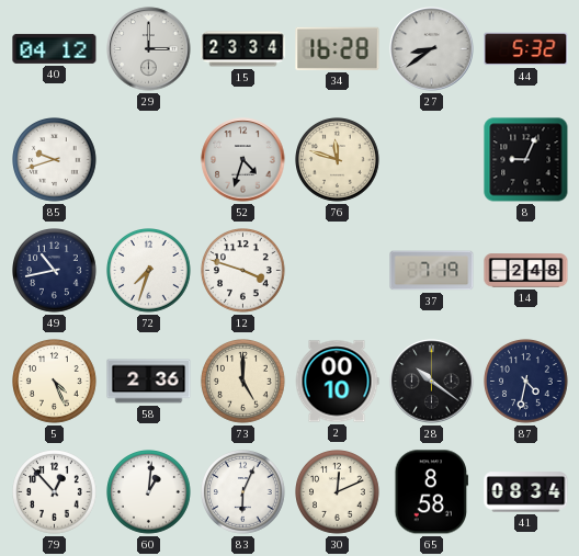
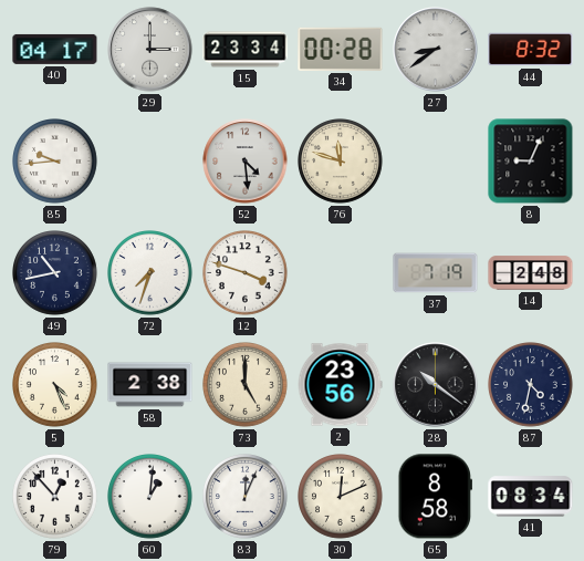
40: 04:12 -> 04:17
34: 16:28 -> 00:28
44: 5:32 -> 8:32
85: 9:42 -> 9:44
52: 4:33 -> 4:29
58: 2:36 -> 2:38
2: 00:10 -> 23:56
83: 6:04 -> 12:04
